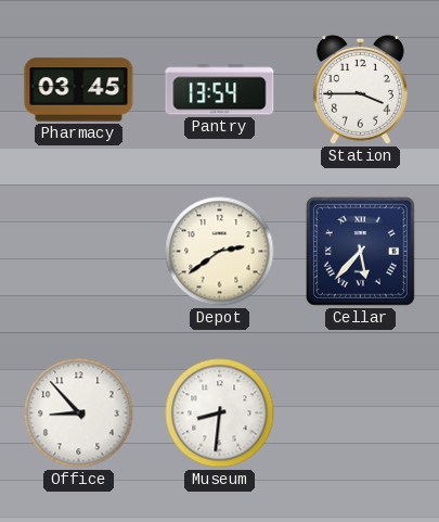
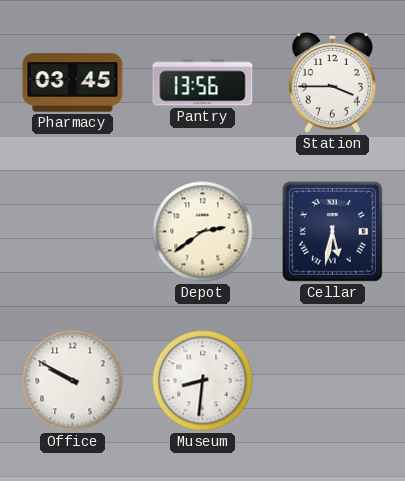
Pantry: 13:54 -> 13:56
Cellar: 5:37 -> 5:32
Office: 8:53 -> 9:50
